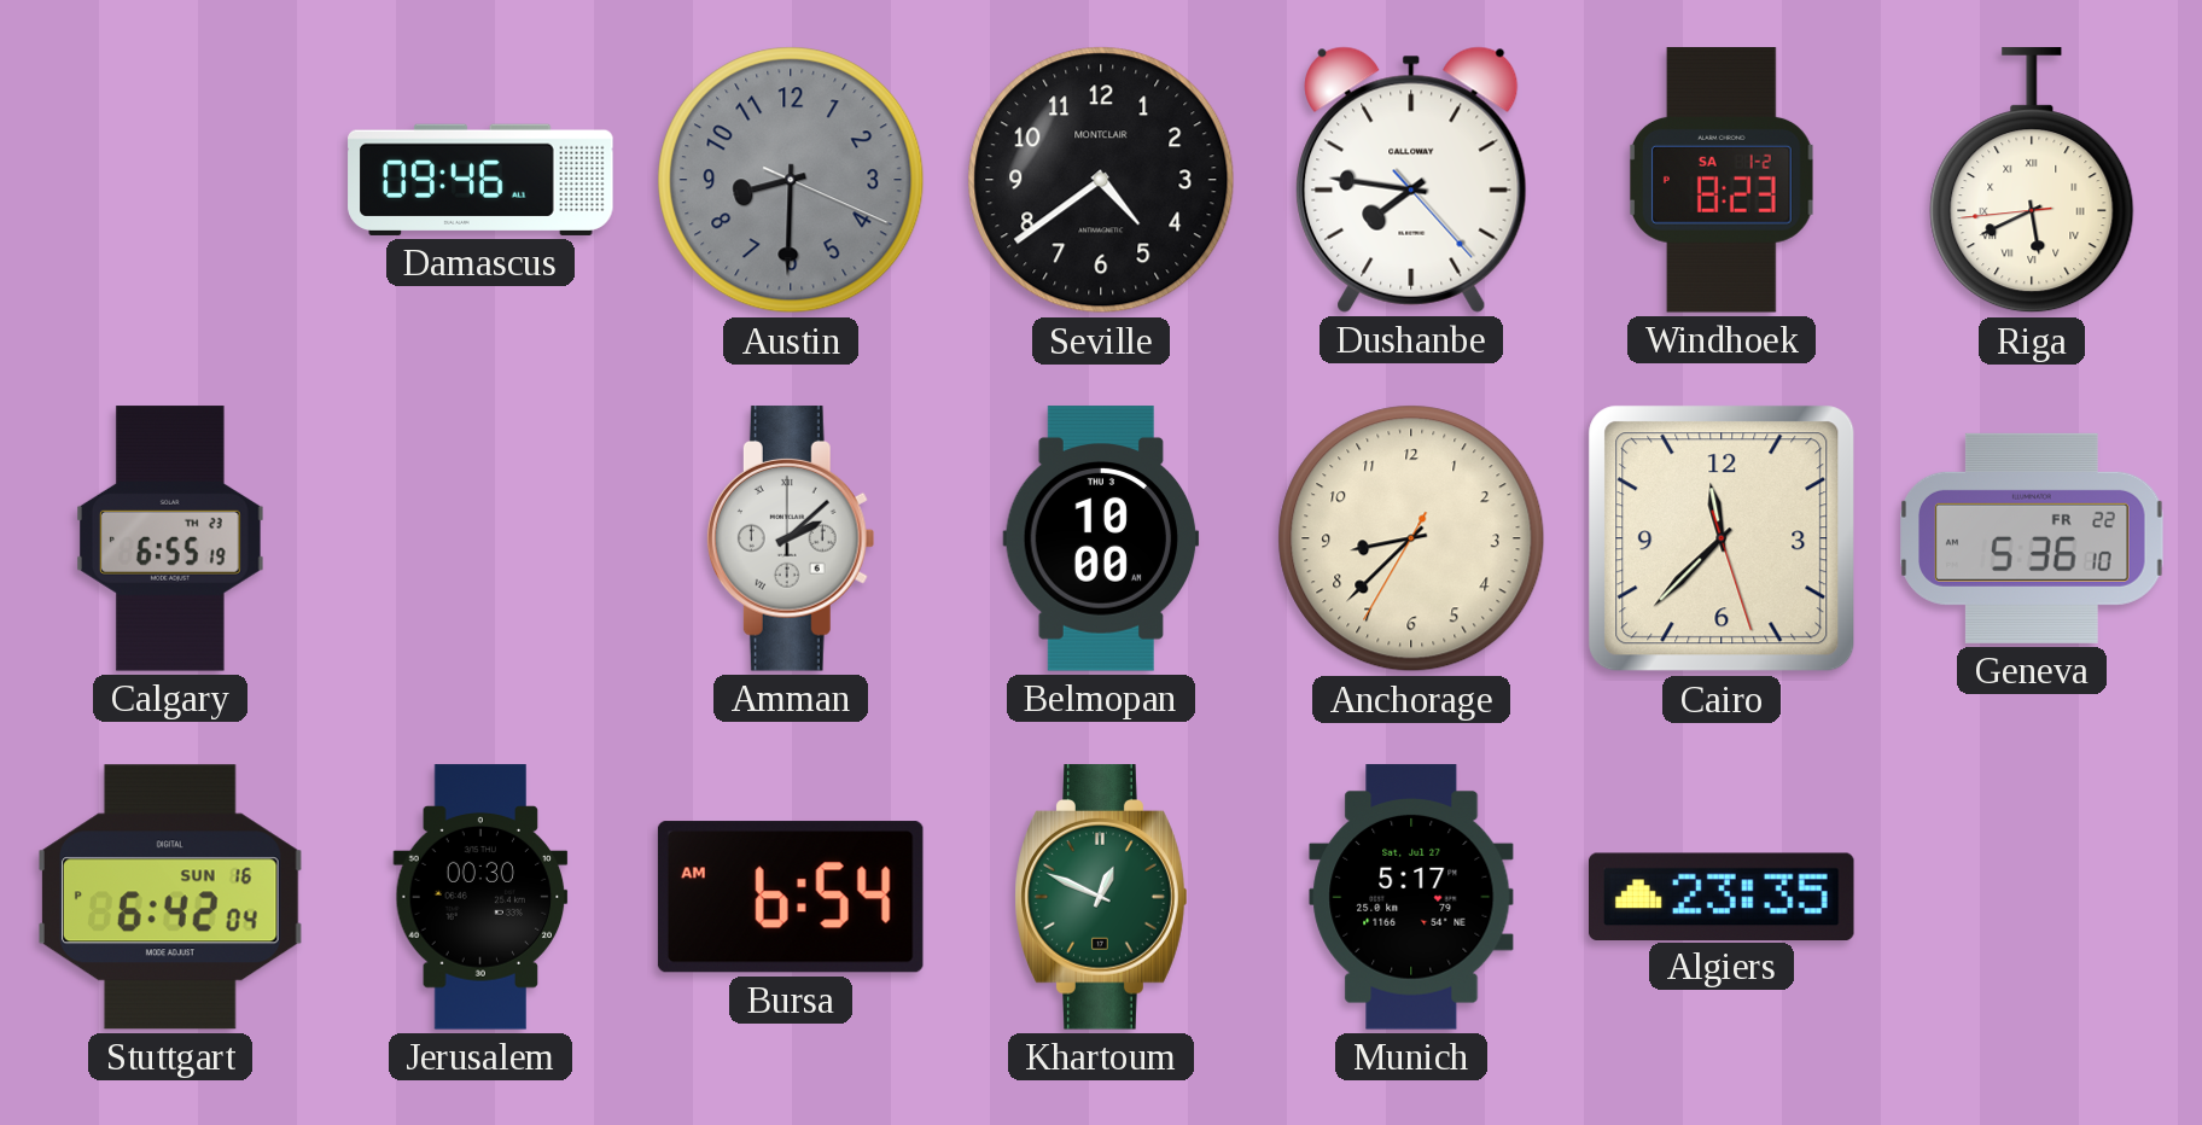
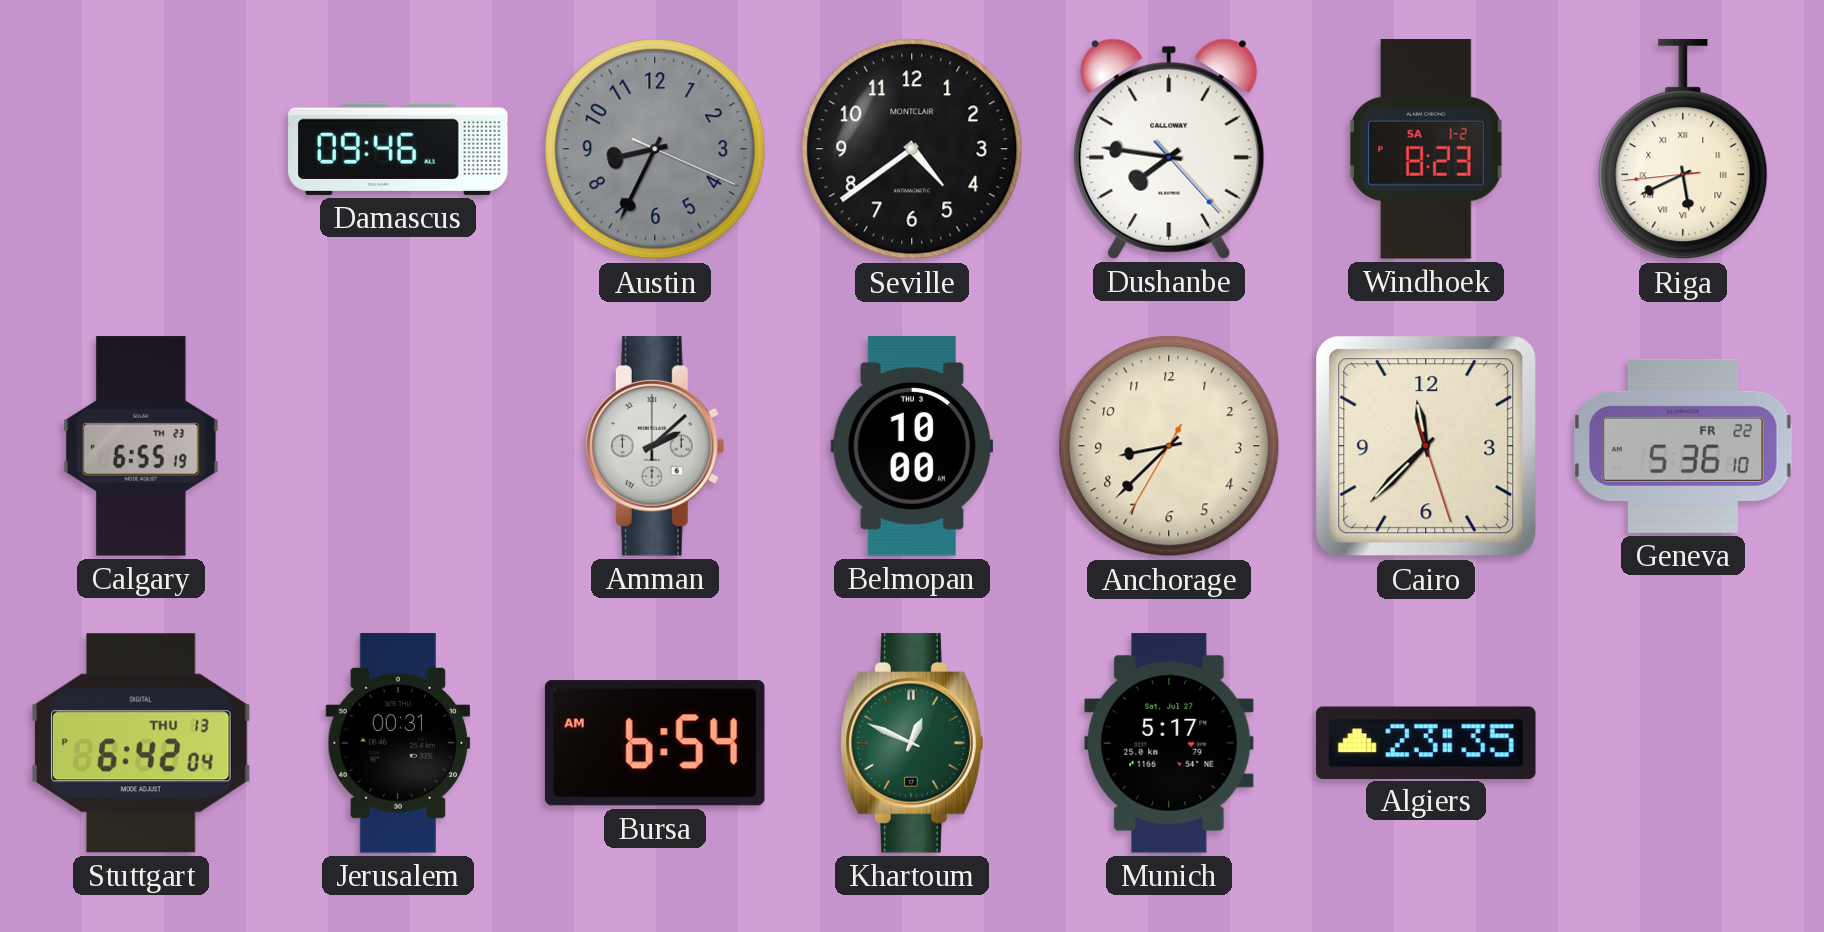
Austin: 8:30 -> 8:34
Stuttgart date: SUN 16 -> THU 13
Jerusalem: 00:30 -> 00:31
